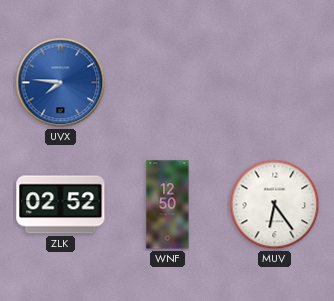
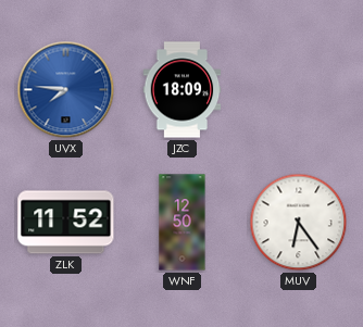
JZC: none -> 18:09
ZLK: 02:52 -> 11:52
